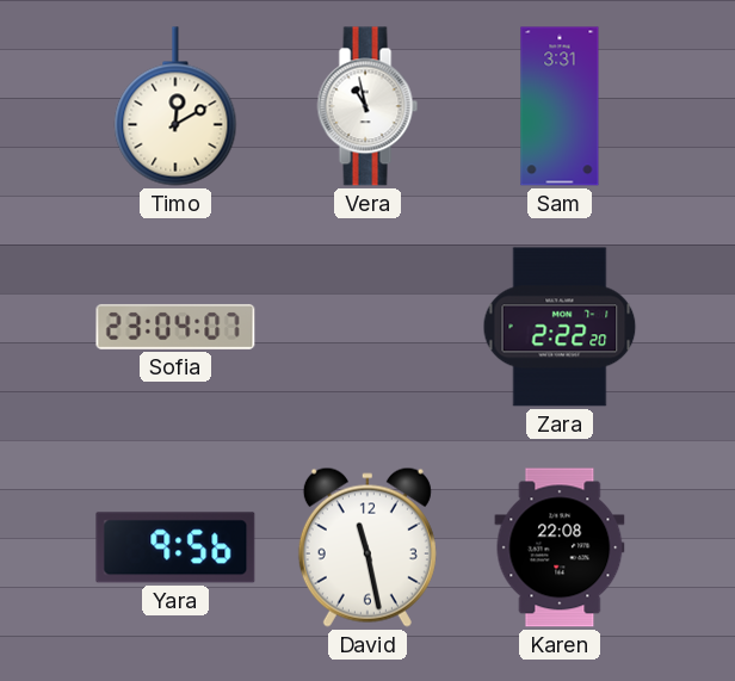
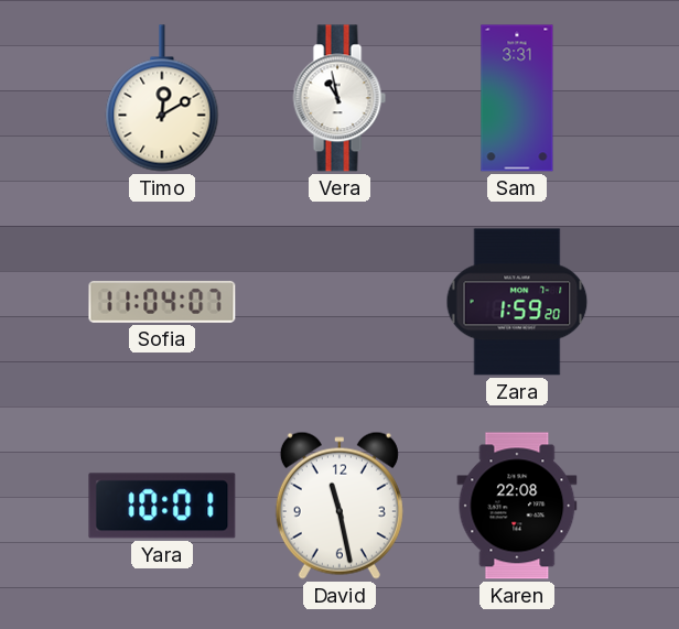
Sofia: 23:04 -> 11:04
Zara: 2:22 -> 1:59
Yara: 9:56 -> 10:01
